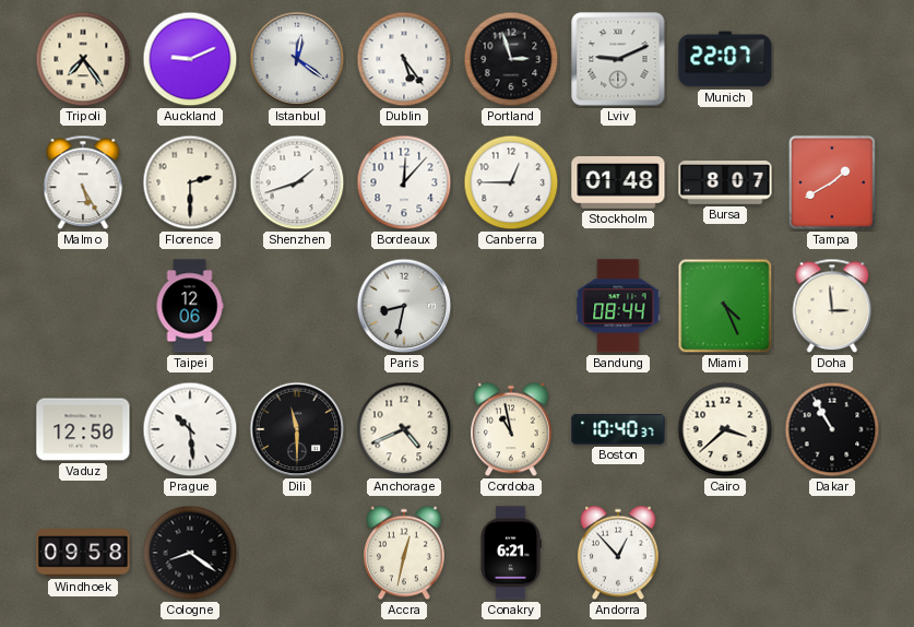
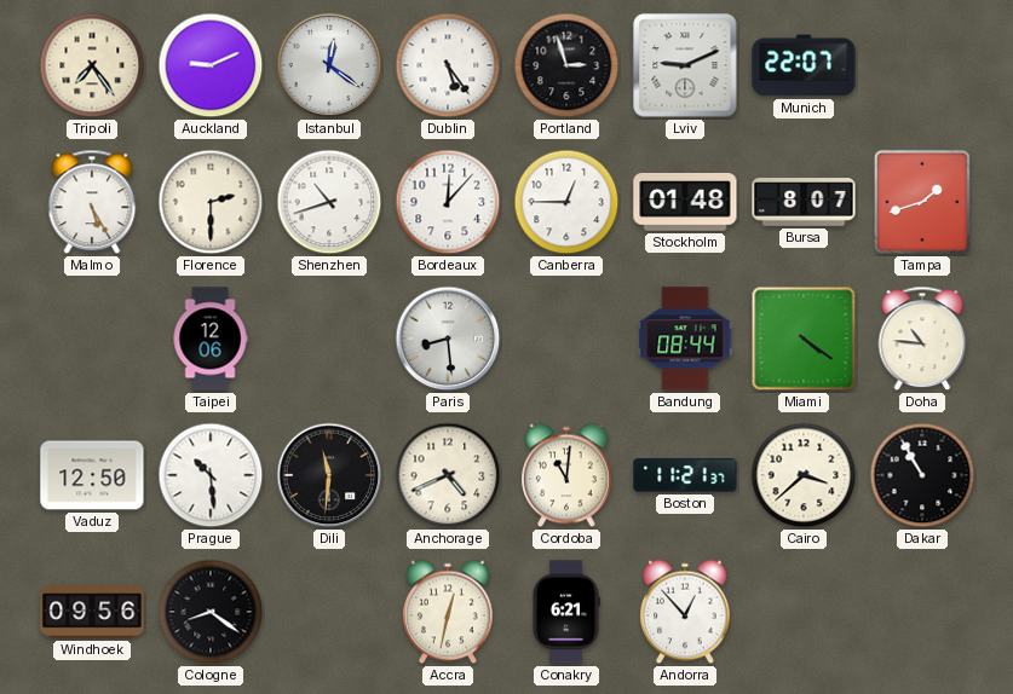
Shenzhen: 1:42 -> 10:42
Tampa: 1:40 -> 1:42
Paris: 8:32 -> 8:29
Miami: 4:26 -> 4:21
Doha: 2:59 -> 10:46
Dili: 11:30 -> 11:31
Cordoba: 10:58 -> 11:01
Boston: 10:40 -> 11:21
Windhoek: 09:58 -> 09:56
